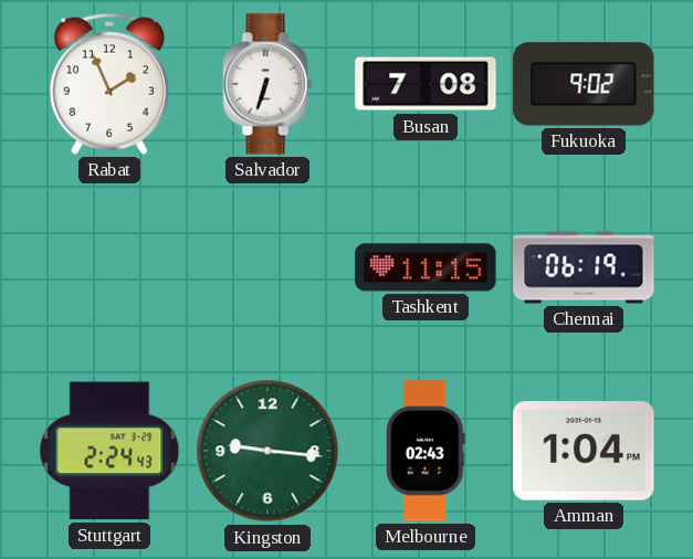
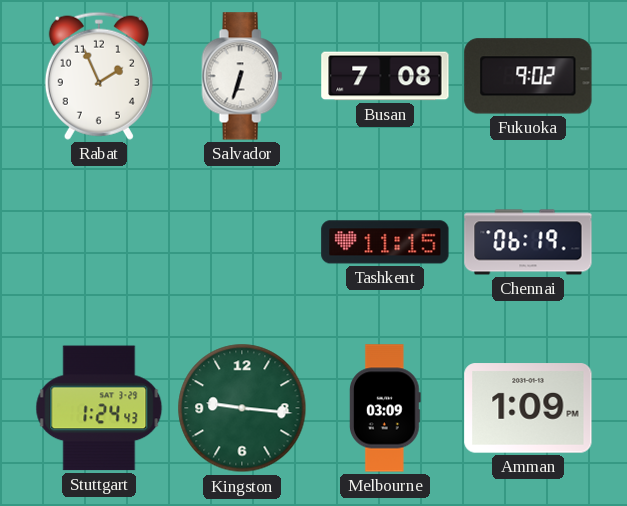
Stuttgart: 2:24 -> 1:24
Melbourne: 02:43 -> 03:09
Amman: 1:04 -> 1:09
